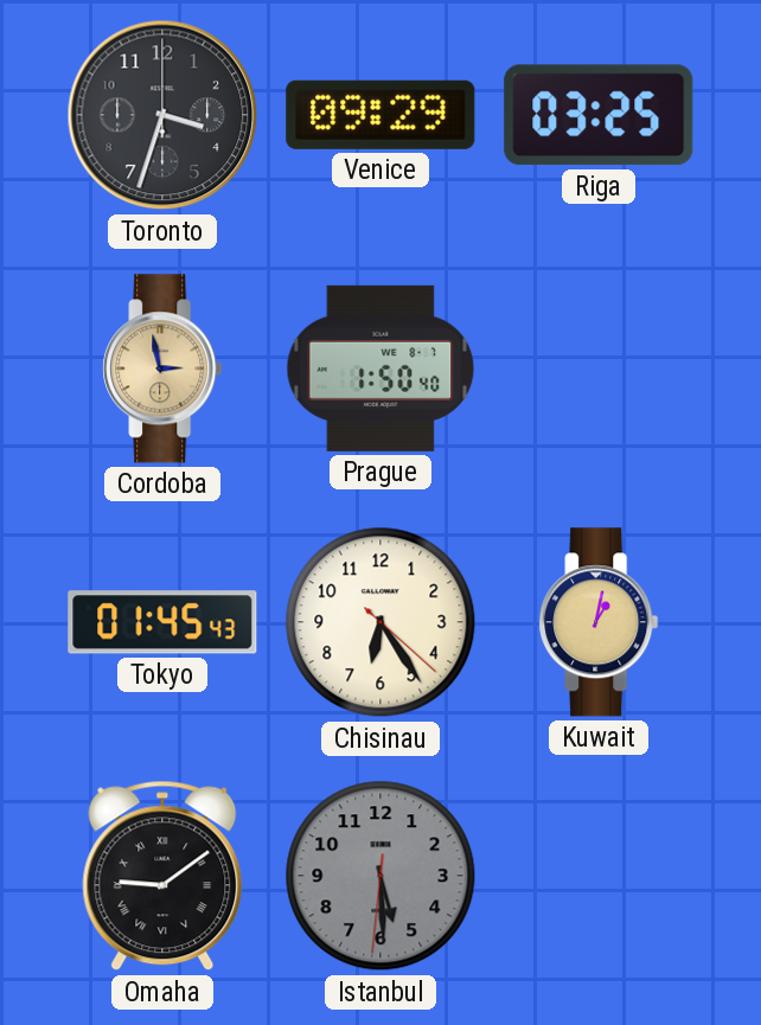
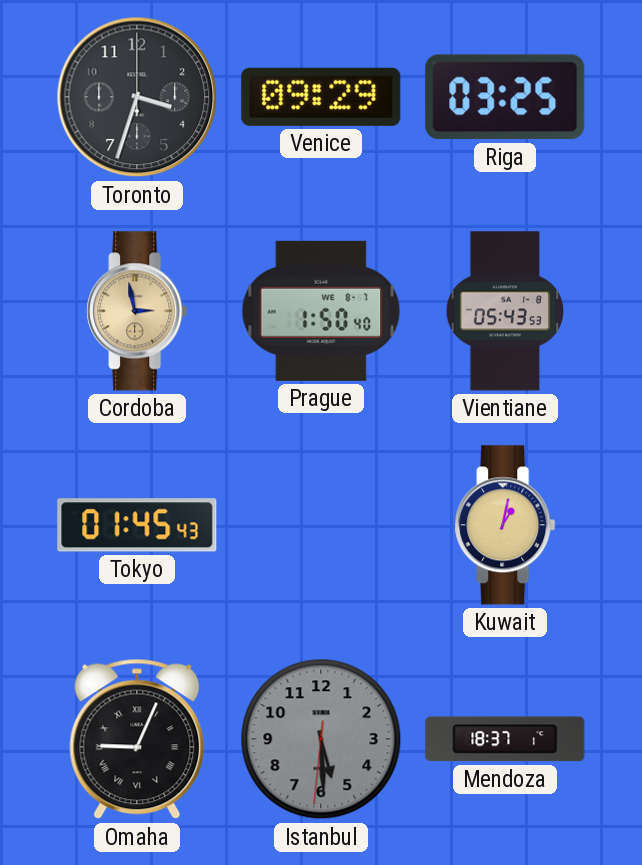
Vientiane: none -> 05:43
Chisinau: 6:24 -> none
Omaha: 9:09 -> 9:04
Mendoza: none -> 18:37
